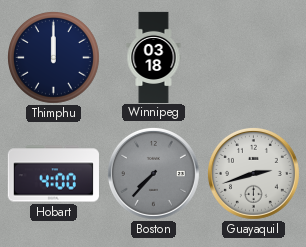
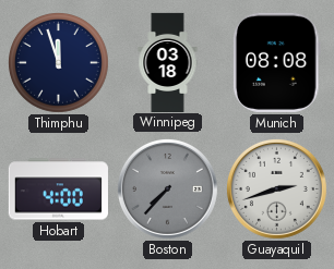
Thimphu: 12:00 -> 11:57
Munich: none -> 08:08
